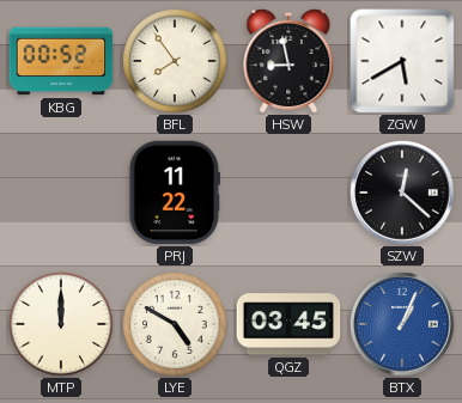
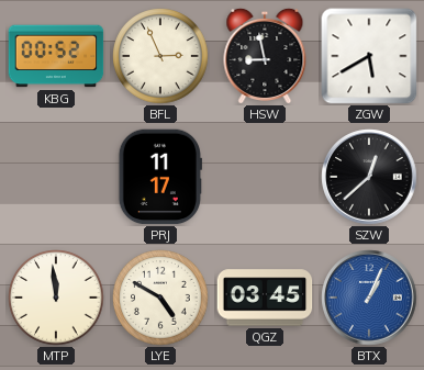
BFL: 7:54 -> 2:56
PRJ: 11:22 -> 11:17
SZW: 12:22 -> 12:38
MTP: 12:00 -> 11:59
